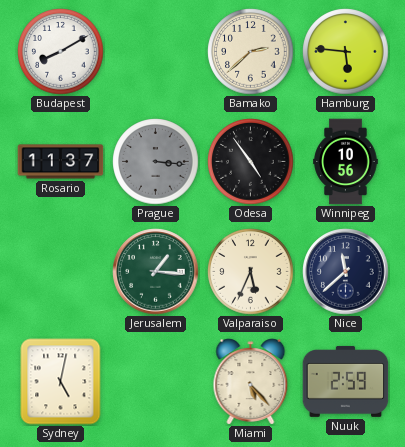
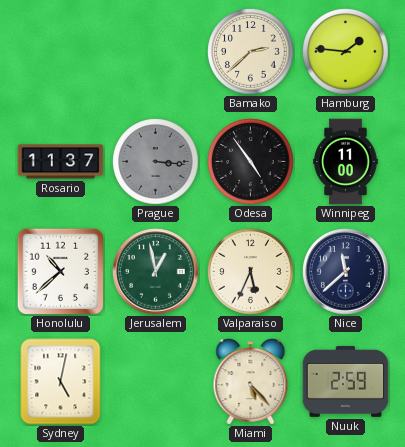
Budapest: 8:10 -> none
Hamburg: 5:46 -> 1:46
Winnipeg: 10:56 -> 11:00
Honolulu: none -> 10:38
Jerusalem: 1:16 -> 12:58
